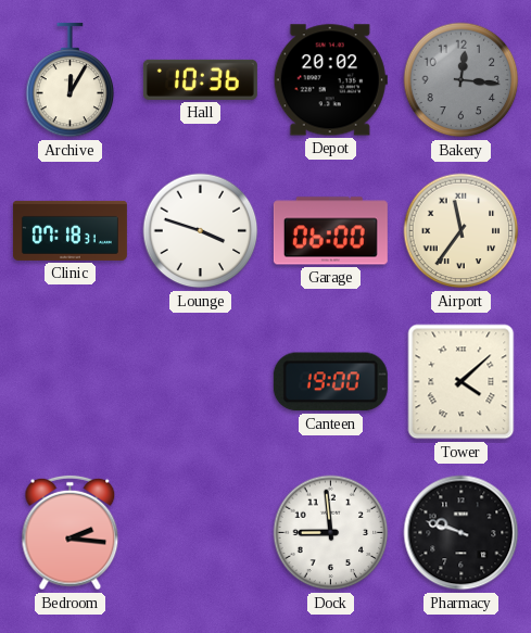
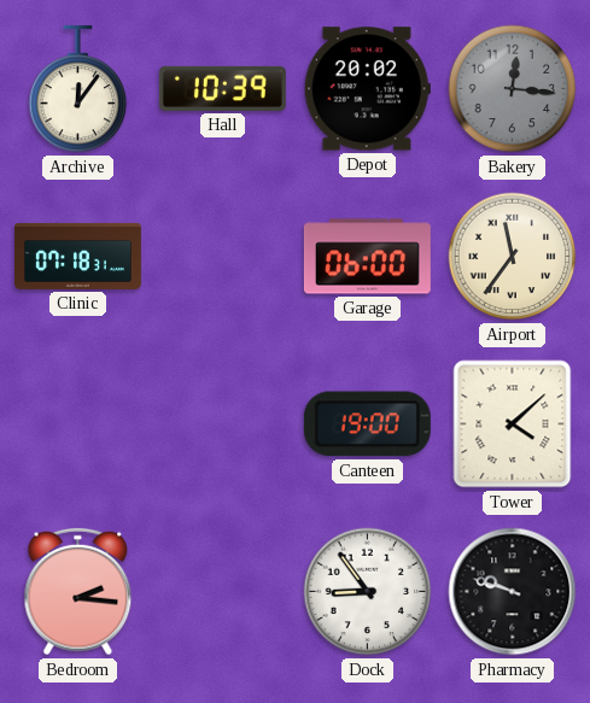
Archive: 12:05 -> 12:06
Hall: 10:36 -> 10:39
Lounge: 3:48 -> none
Dock: 8:59 -> 8:54
